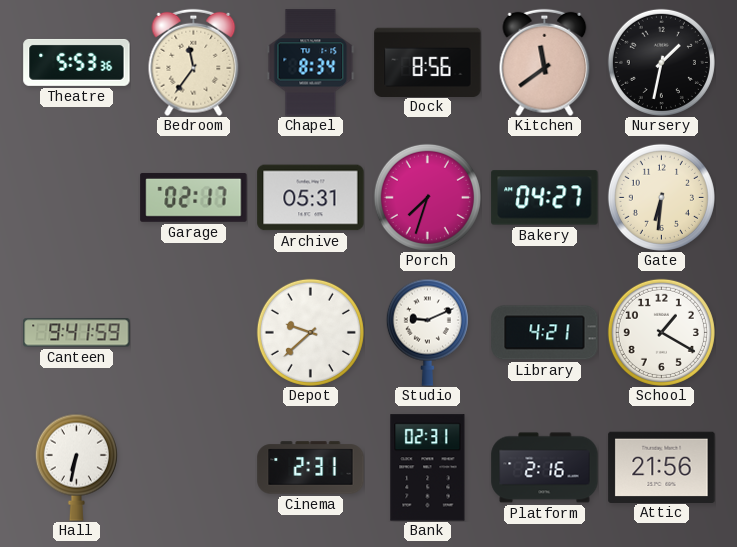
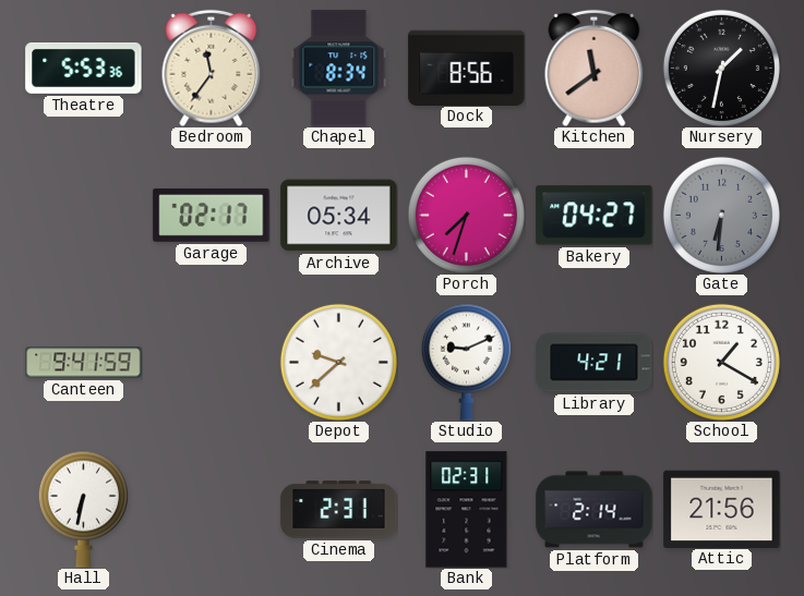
Archive: 05:31 -> 05:34
Gate dial: cream -> grey
Platform: 2:16 -> 2:14
